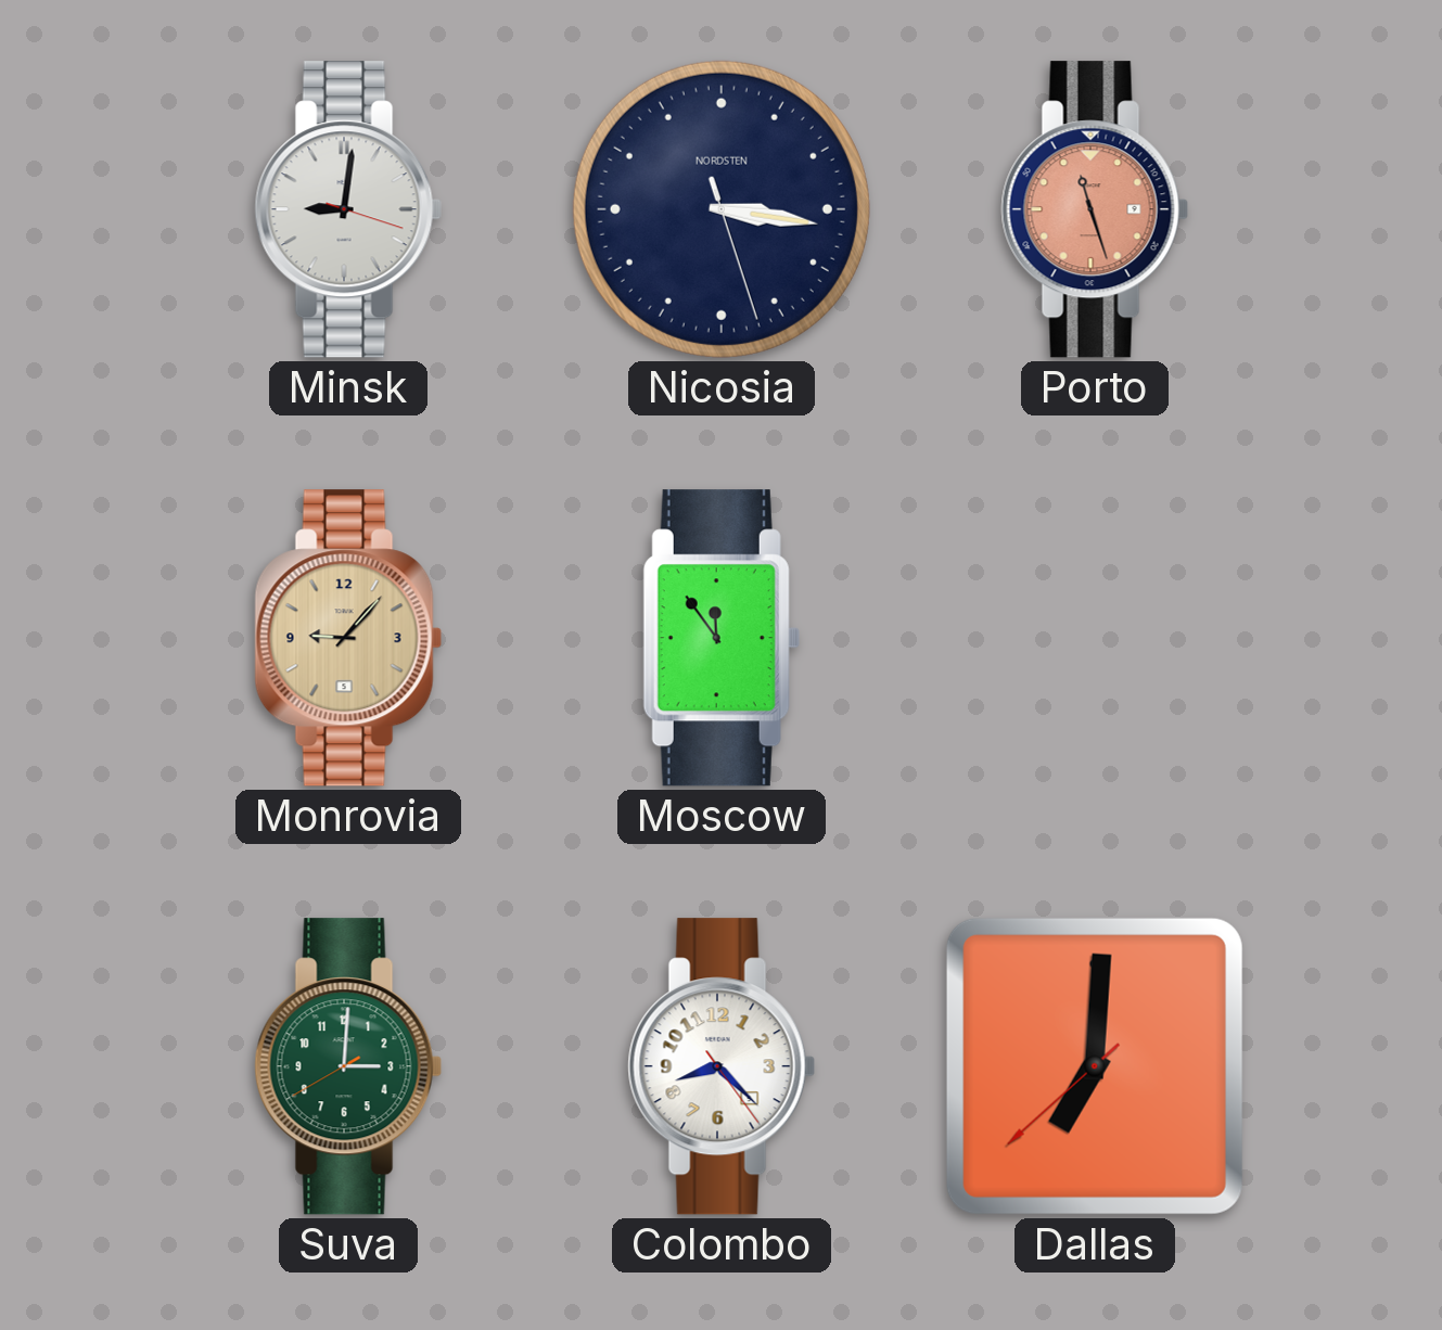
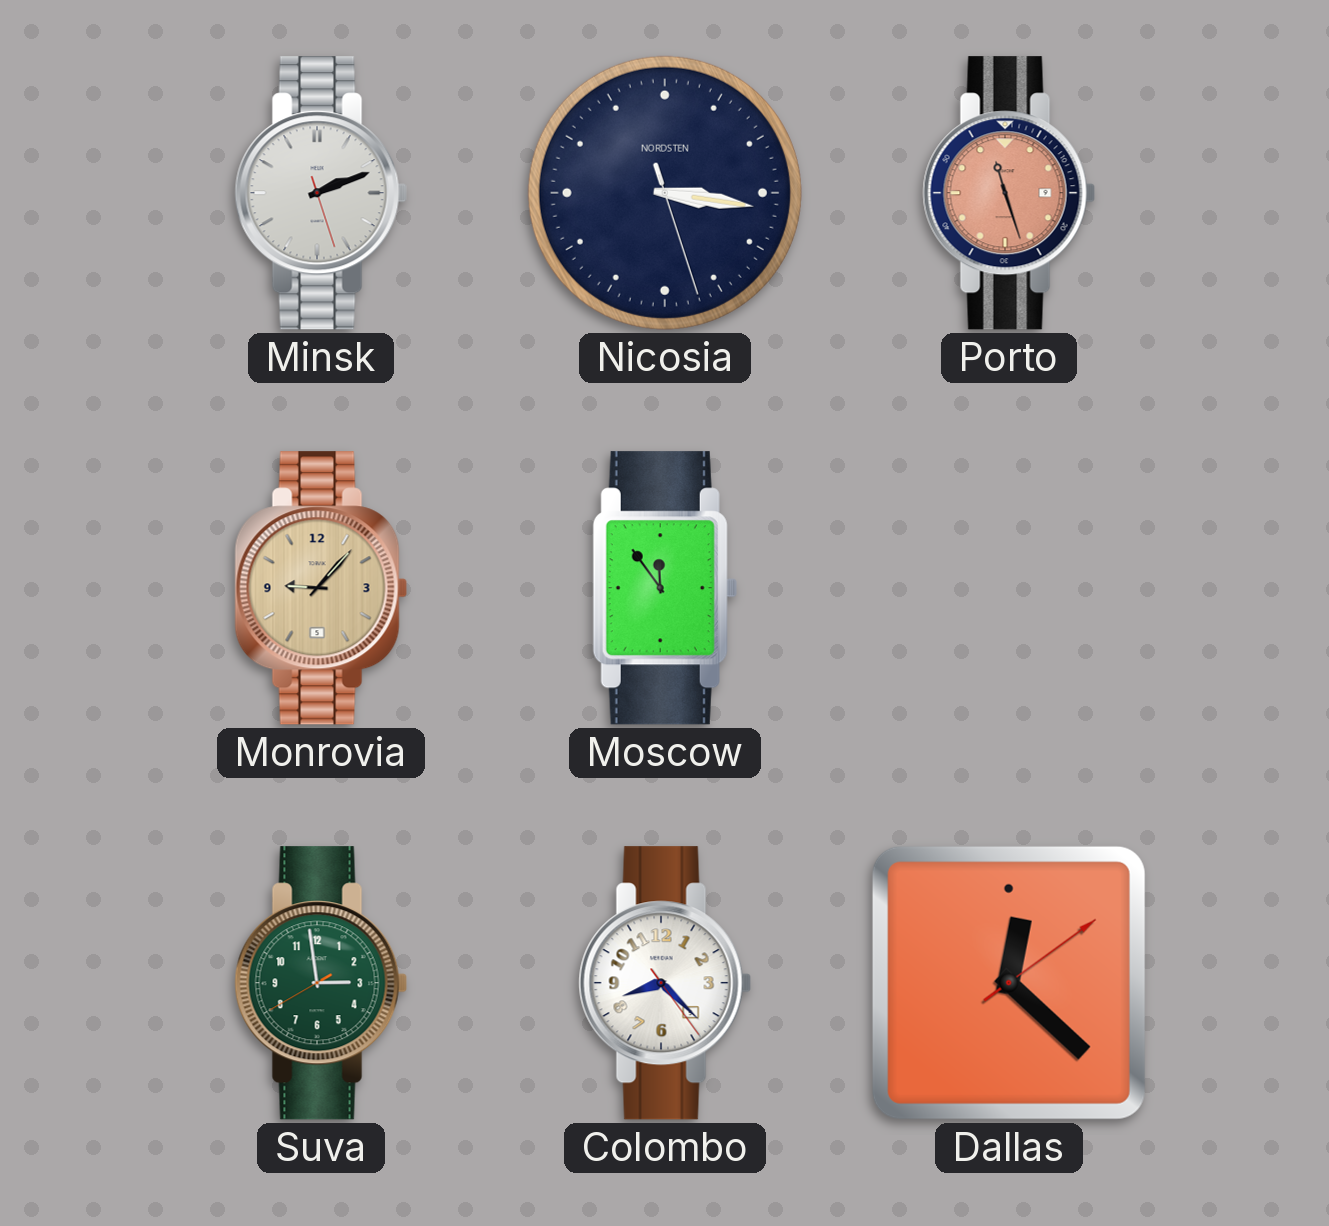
Minsk: 9:01 -> 2:11
Suva: 3:00 -> 2:58
Dallas: 7:00 -> 12:22
